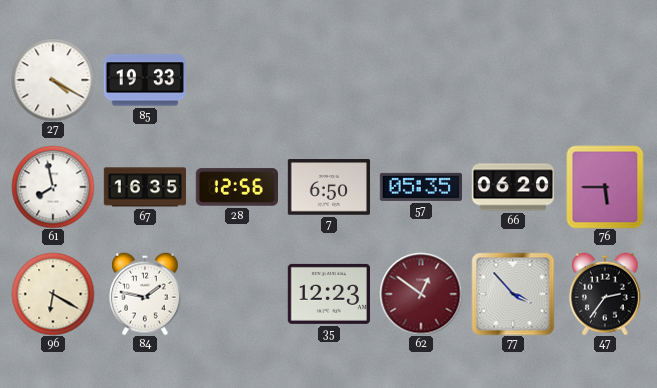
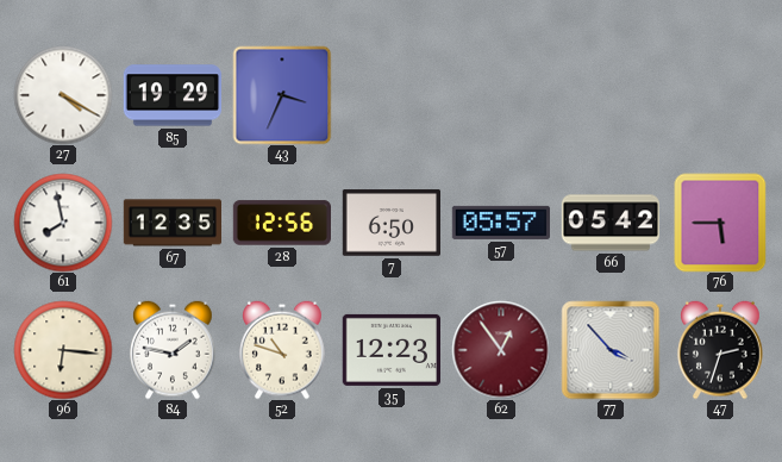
85: 19:33 -> 19:29
43: none -> 3:34
67: 16:35 -> 12:35
57: 05:35 -> 05:57
66: 06:20 -> 05:42
96: 6:20 -> 6:16
52: none -> 10:48
62: 12:51 -> 12:54
47: 2:36 -> 2:33
